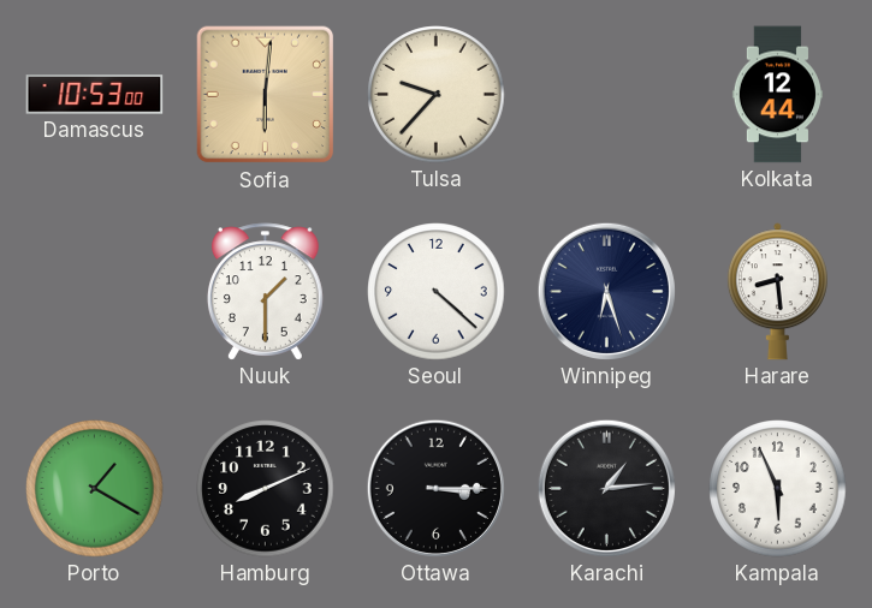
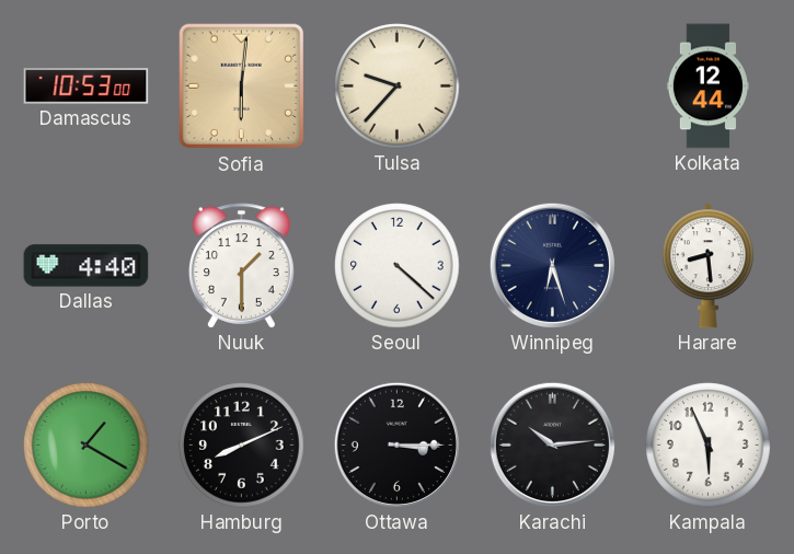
Dallas: none -> 4:40
Karachi: 1:14 -> 10:14
